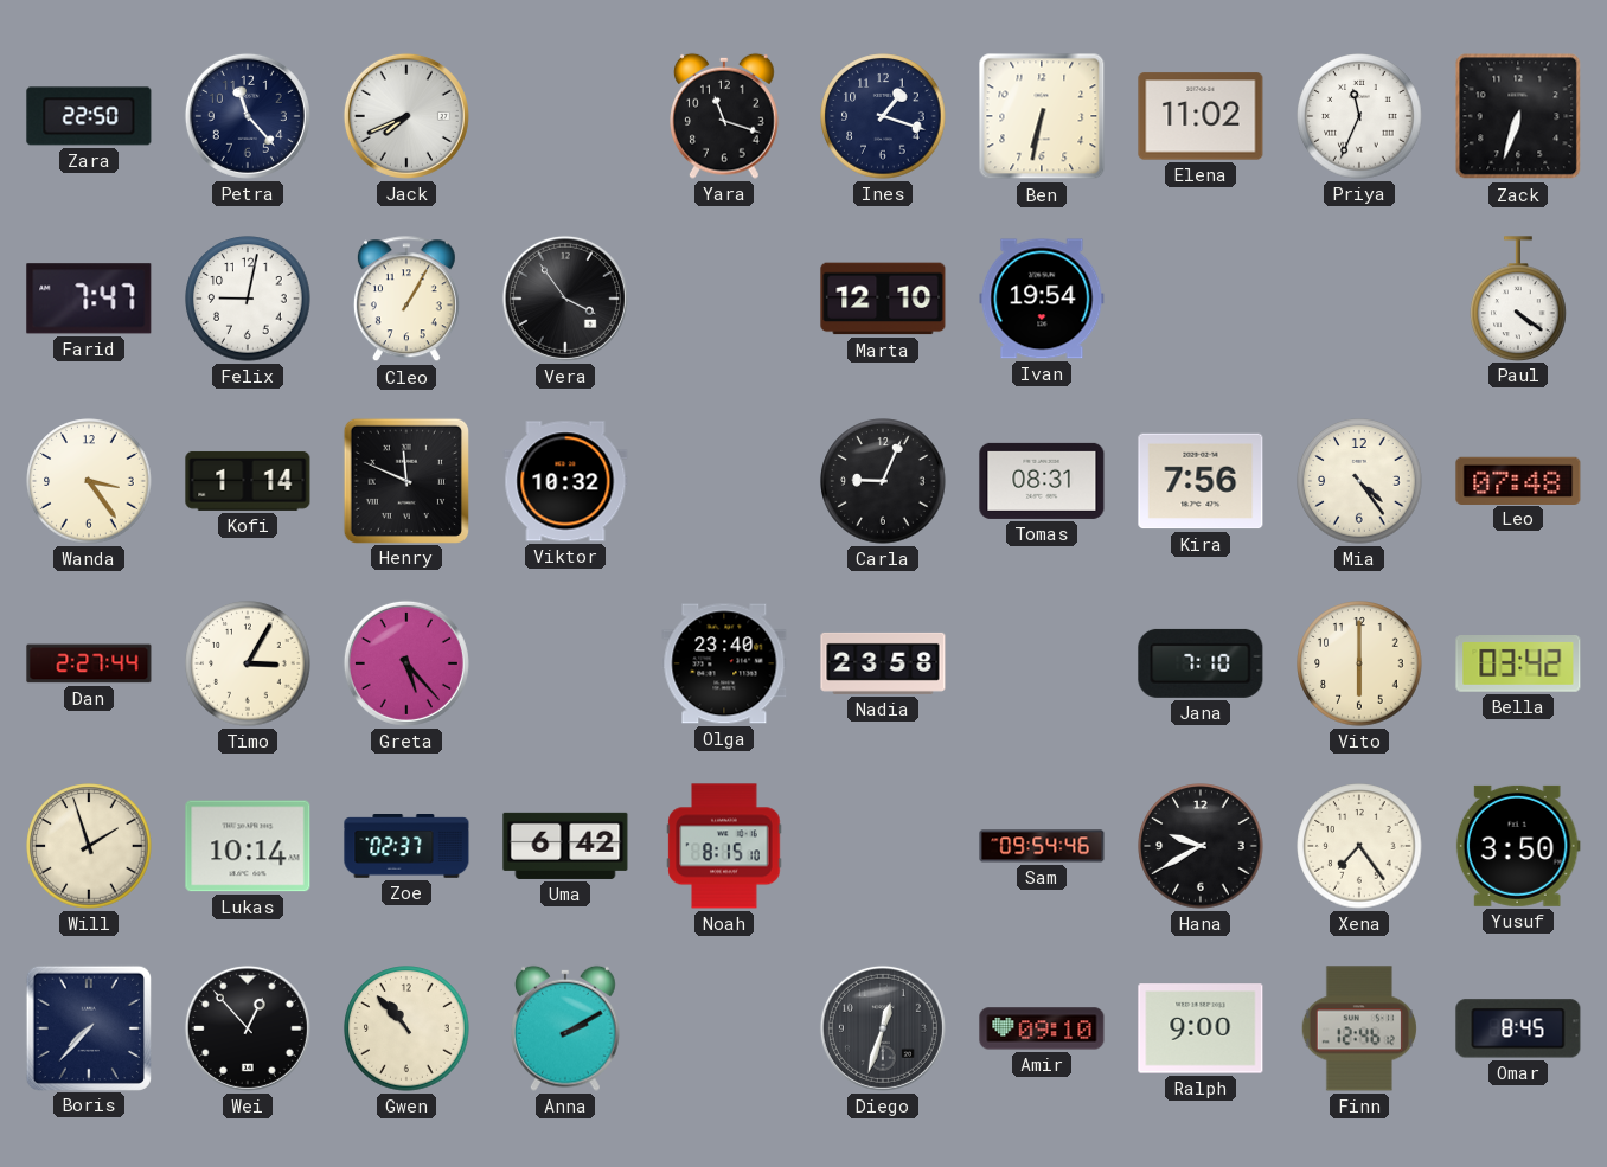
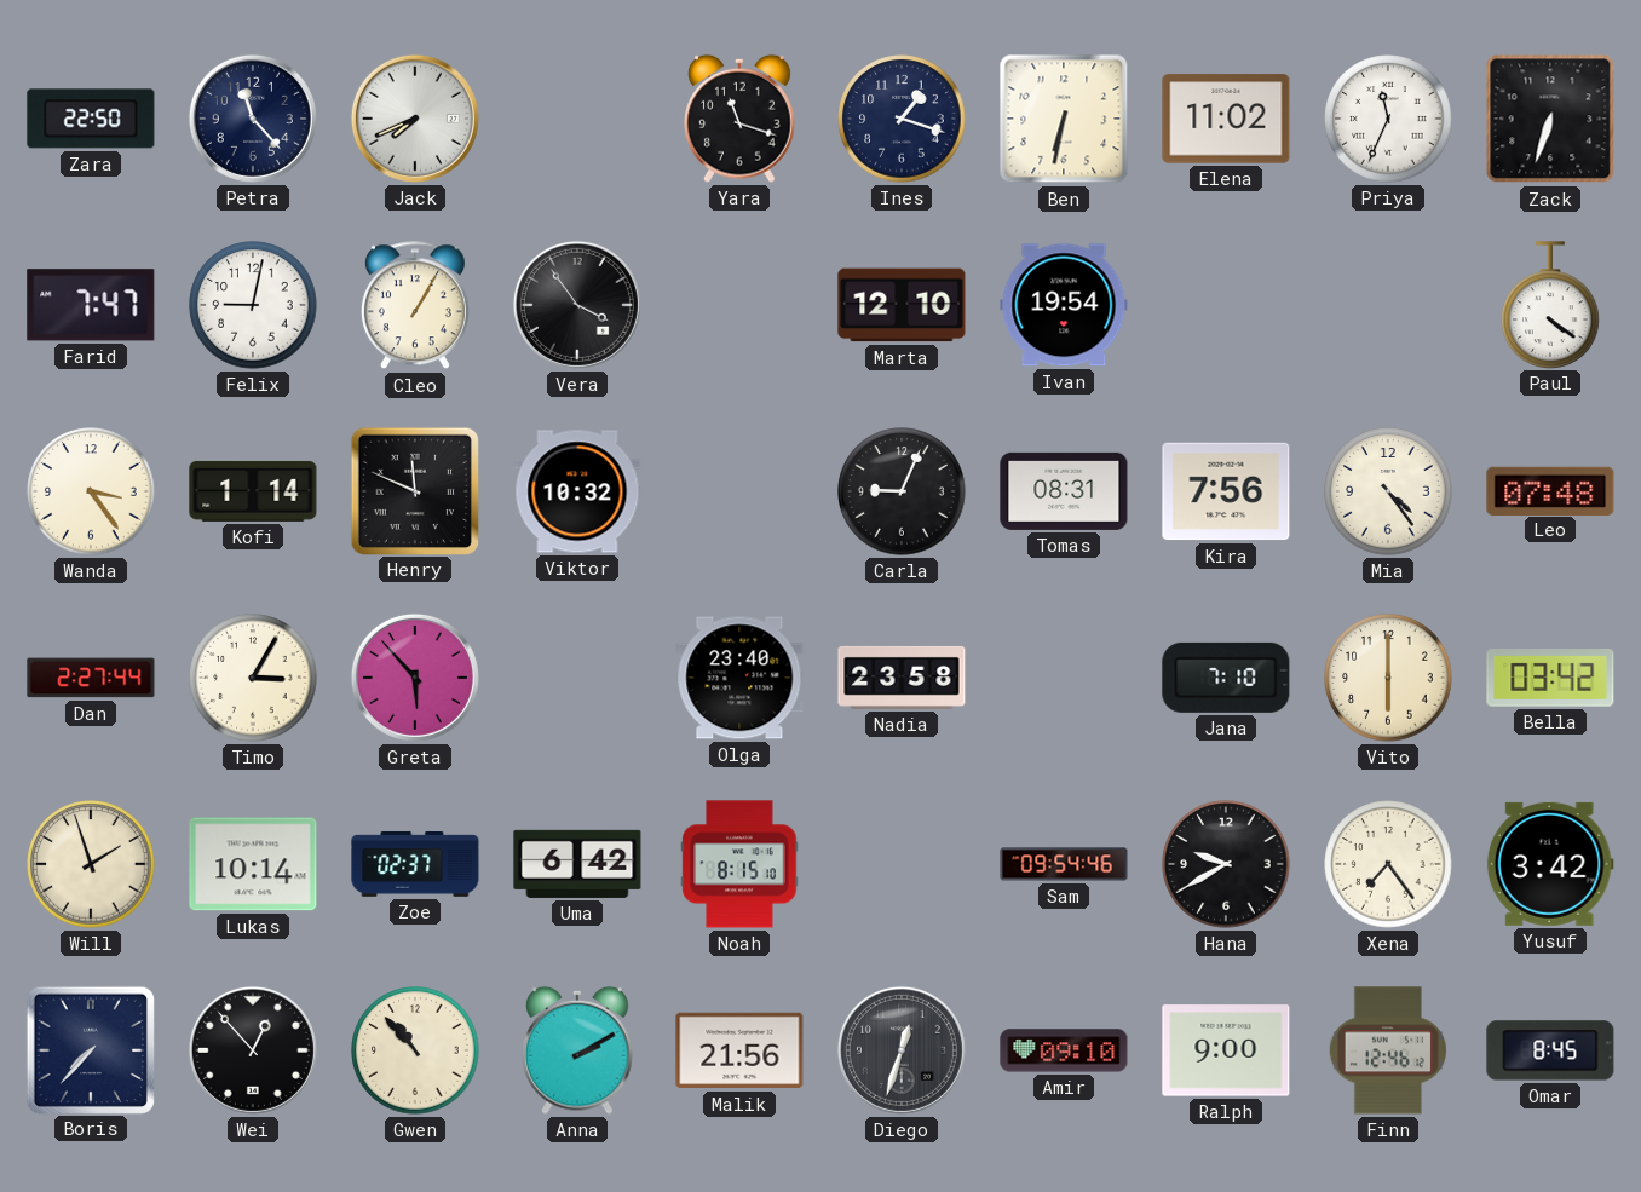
Greta: 5:23 -> 5:53
Yusuf: 3:50 -> 3:42
Malik: none -> 21:56
